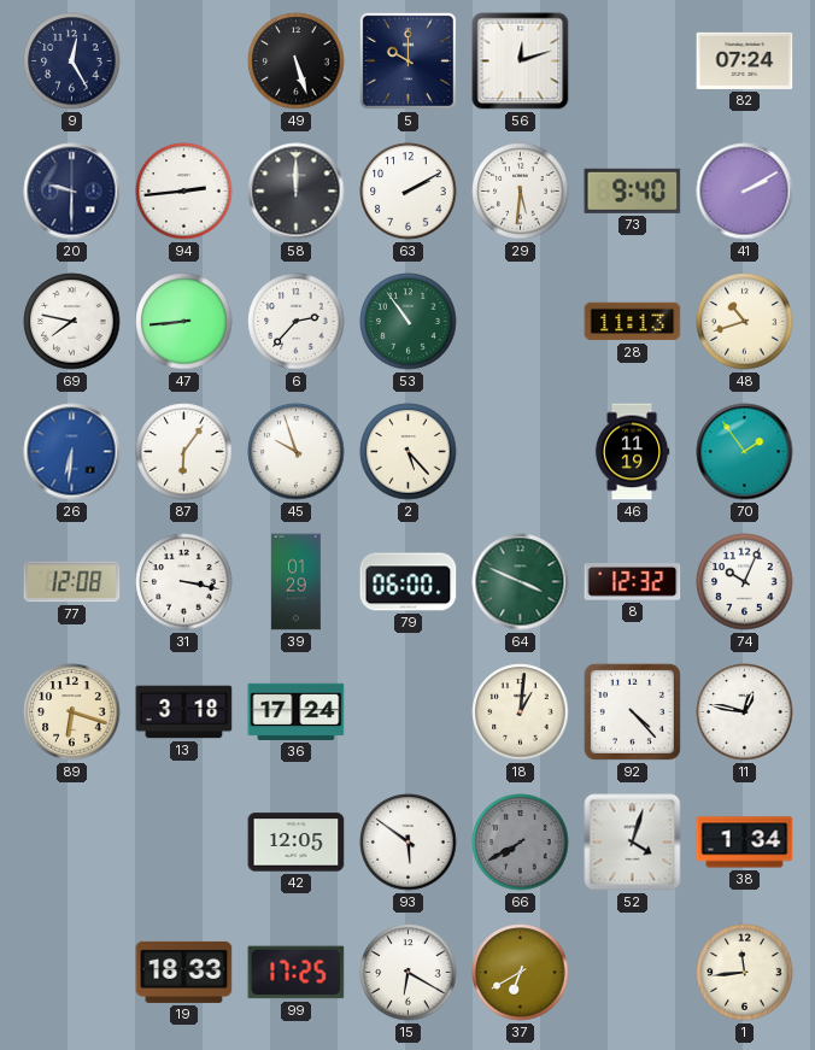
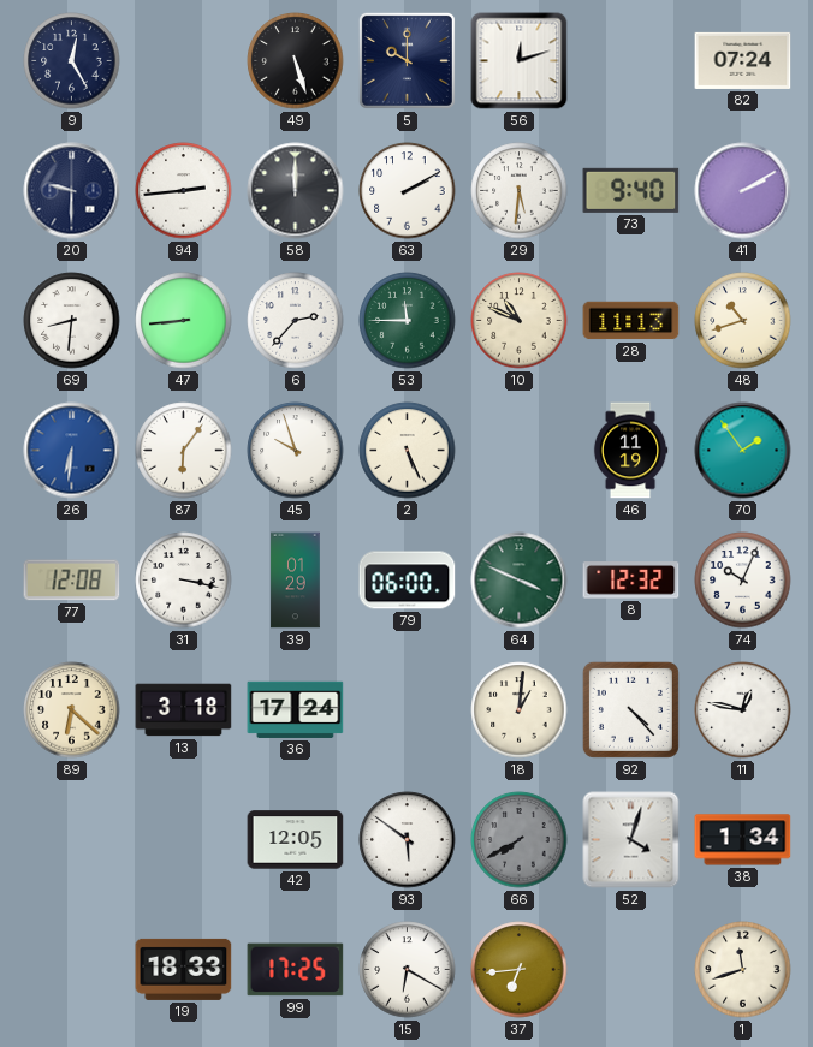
69: 7:47 -> 8:31
53: 10:54 -> 11:45
10: none -> 10:49
2: 5:23 -> 5:26
89: 6:18 -> 6:22
37: 6:40 -> 6:44
1: 11:44 -> 11:42
